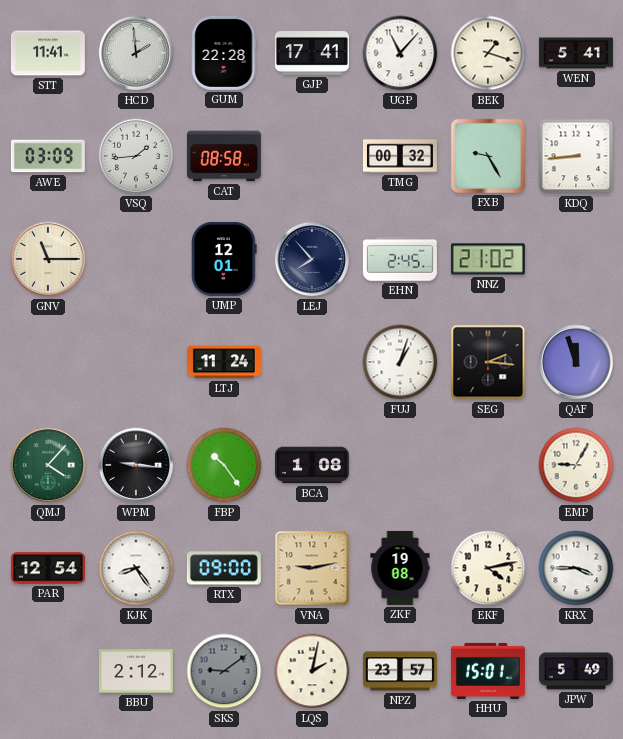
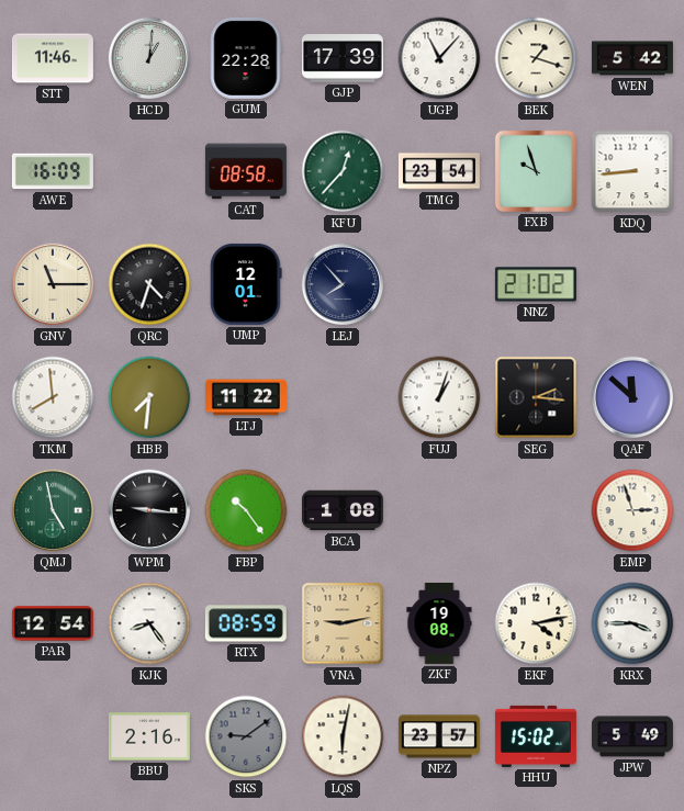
STT: 11:41 -> 11:46
HCD: 1:59 -> 1:01
GJP: 17:41 -> 17:39
WEN: 5:41 -> 5:42
AWE: 03:09 -> 16:09
VSQ: 1:44 -> none
KFU: none -> 12:37
TMG: 00:32 -> 23:54
FXB: 9:25 -> 9:57
QRC: none -> 4:33
EHN: 2:45 -> none
TKM: none -> 7:59
HBB: none -> 7:31
LTJ: 11:24 -> 11:22
QAF: 11:57 -> 11:52
QMJ: 4:07 -> 4:58
EMP: 9:05 -> 2:57
RTX: 09:00 -> 08:59
BBU: 2:12 -> 2:16
LQS: 2:02 -> 6:02
HHU: 15:01 -> 15:02
